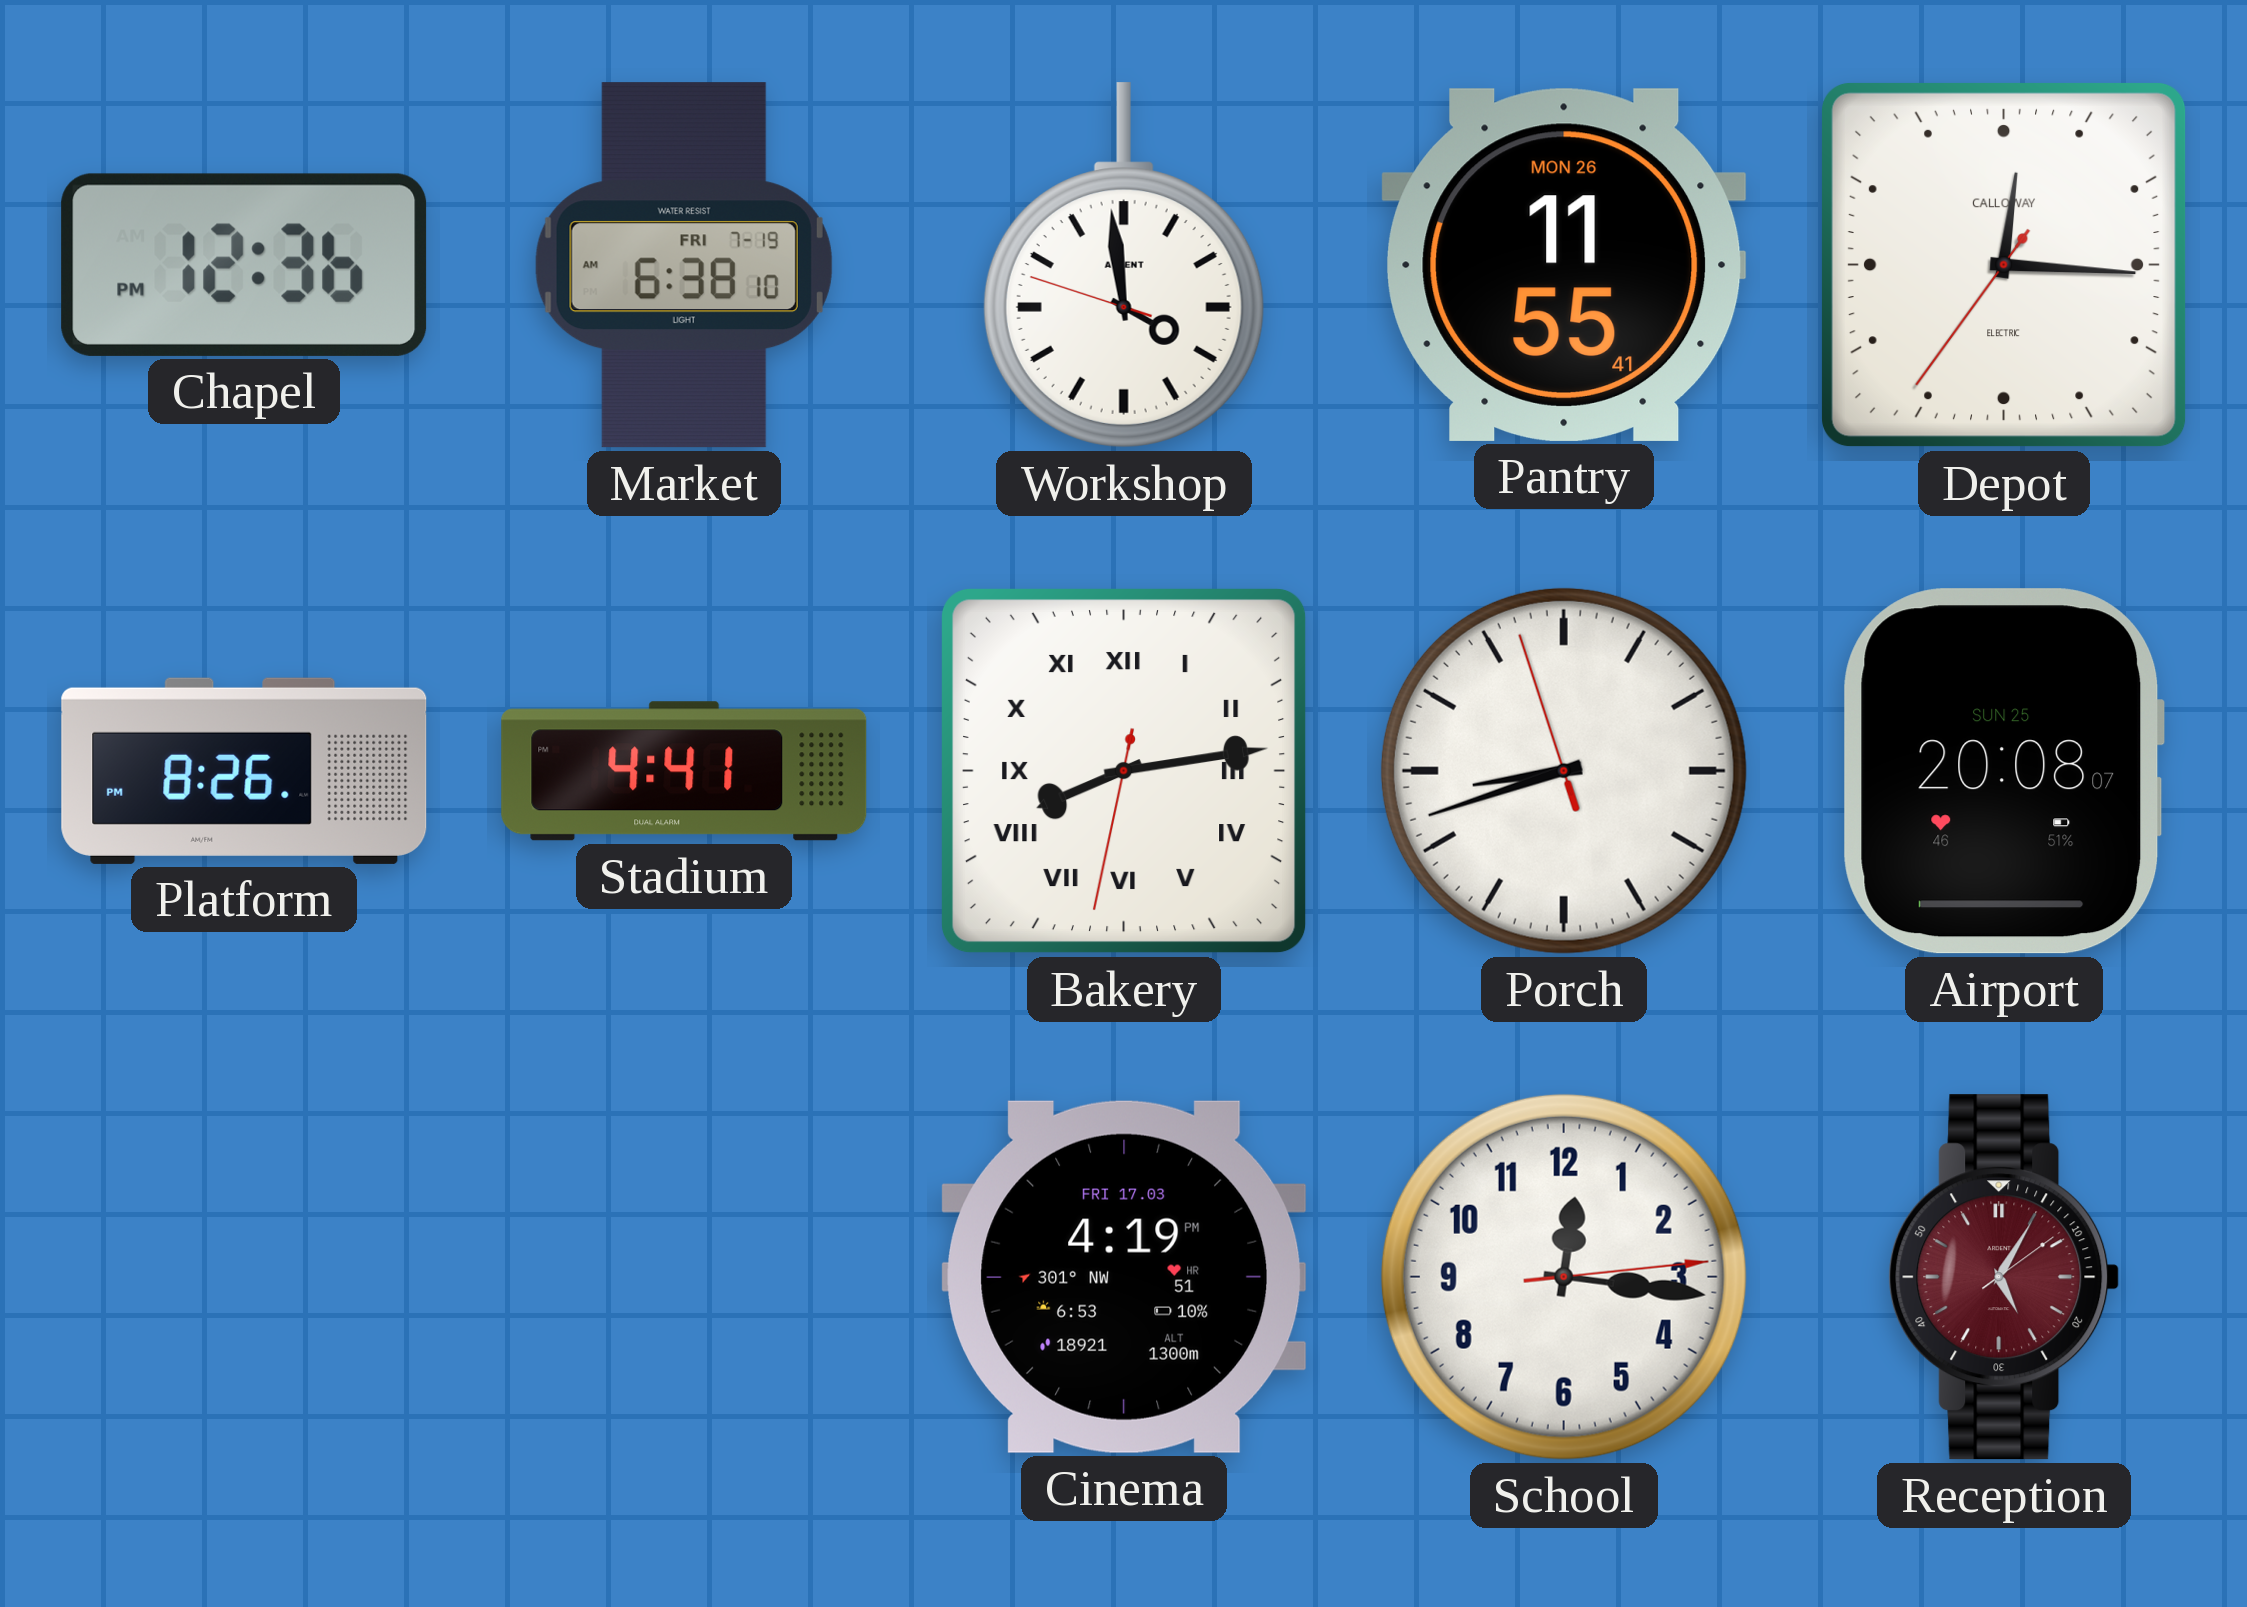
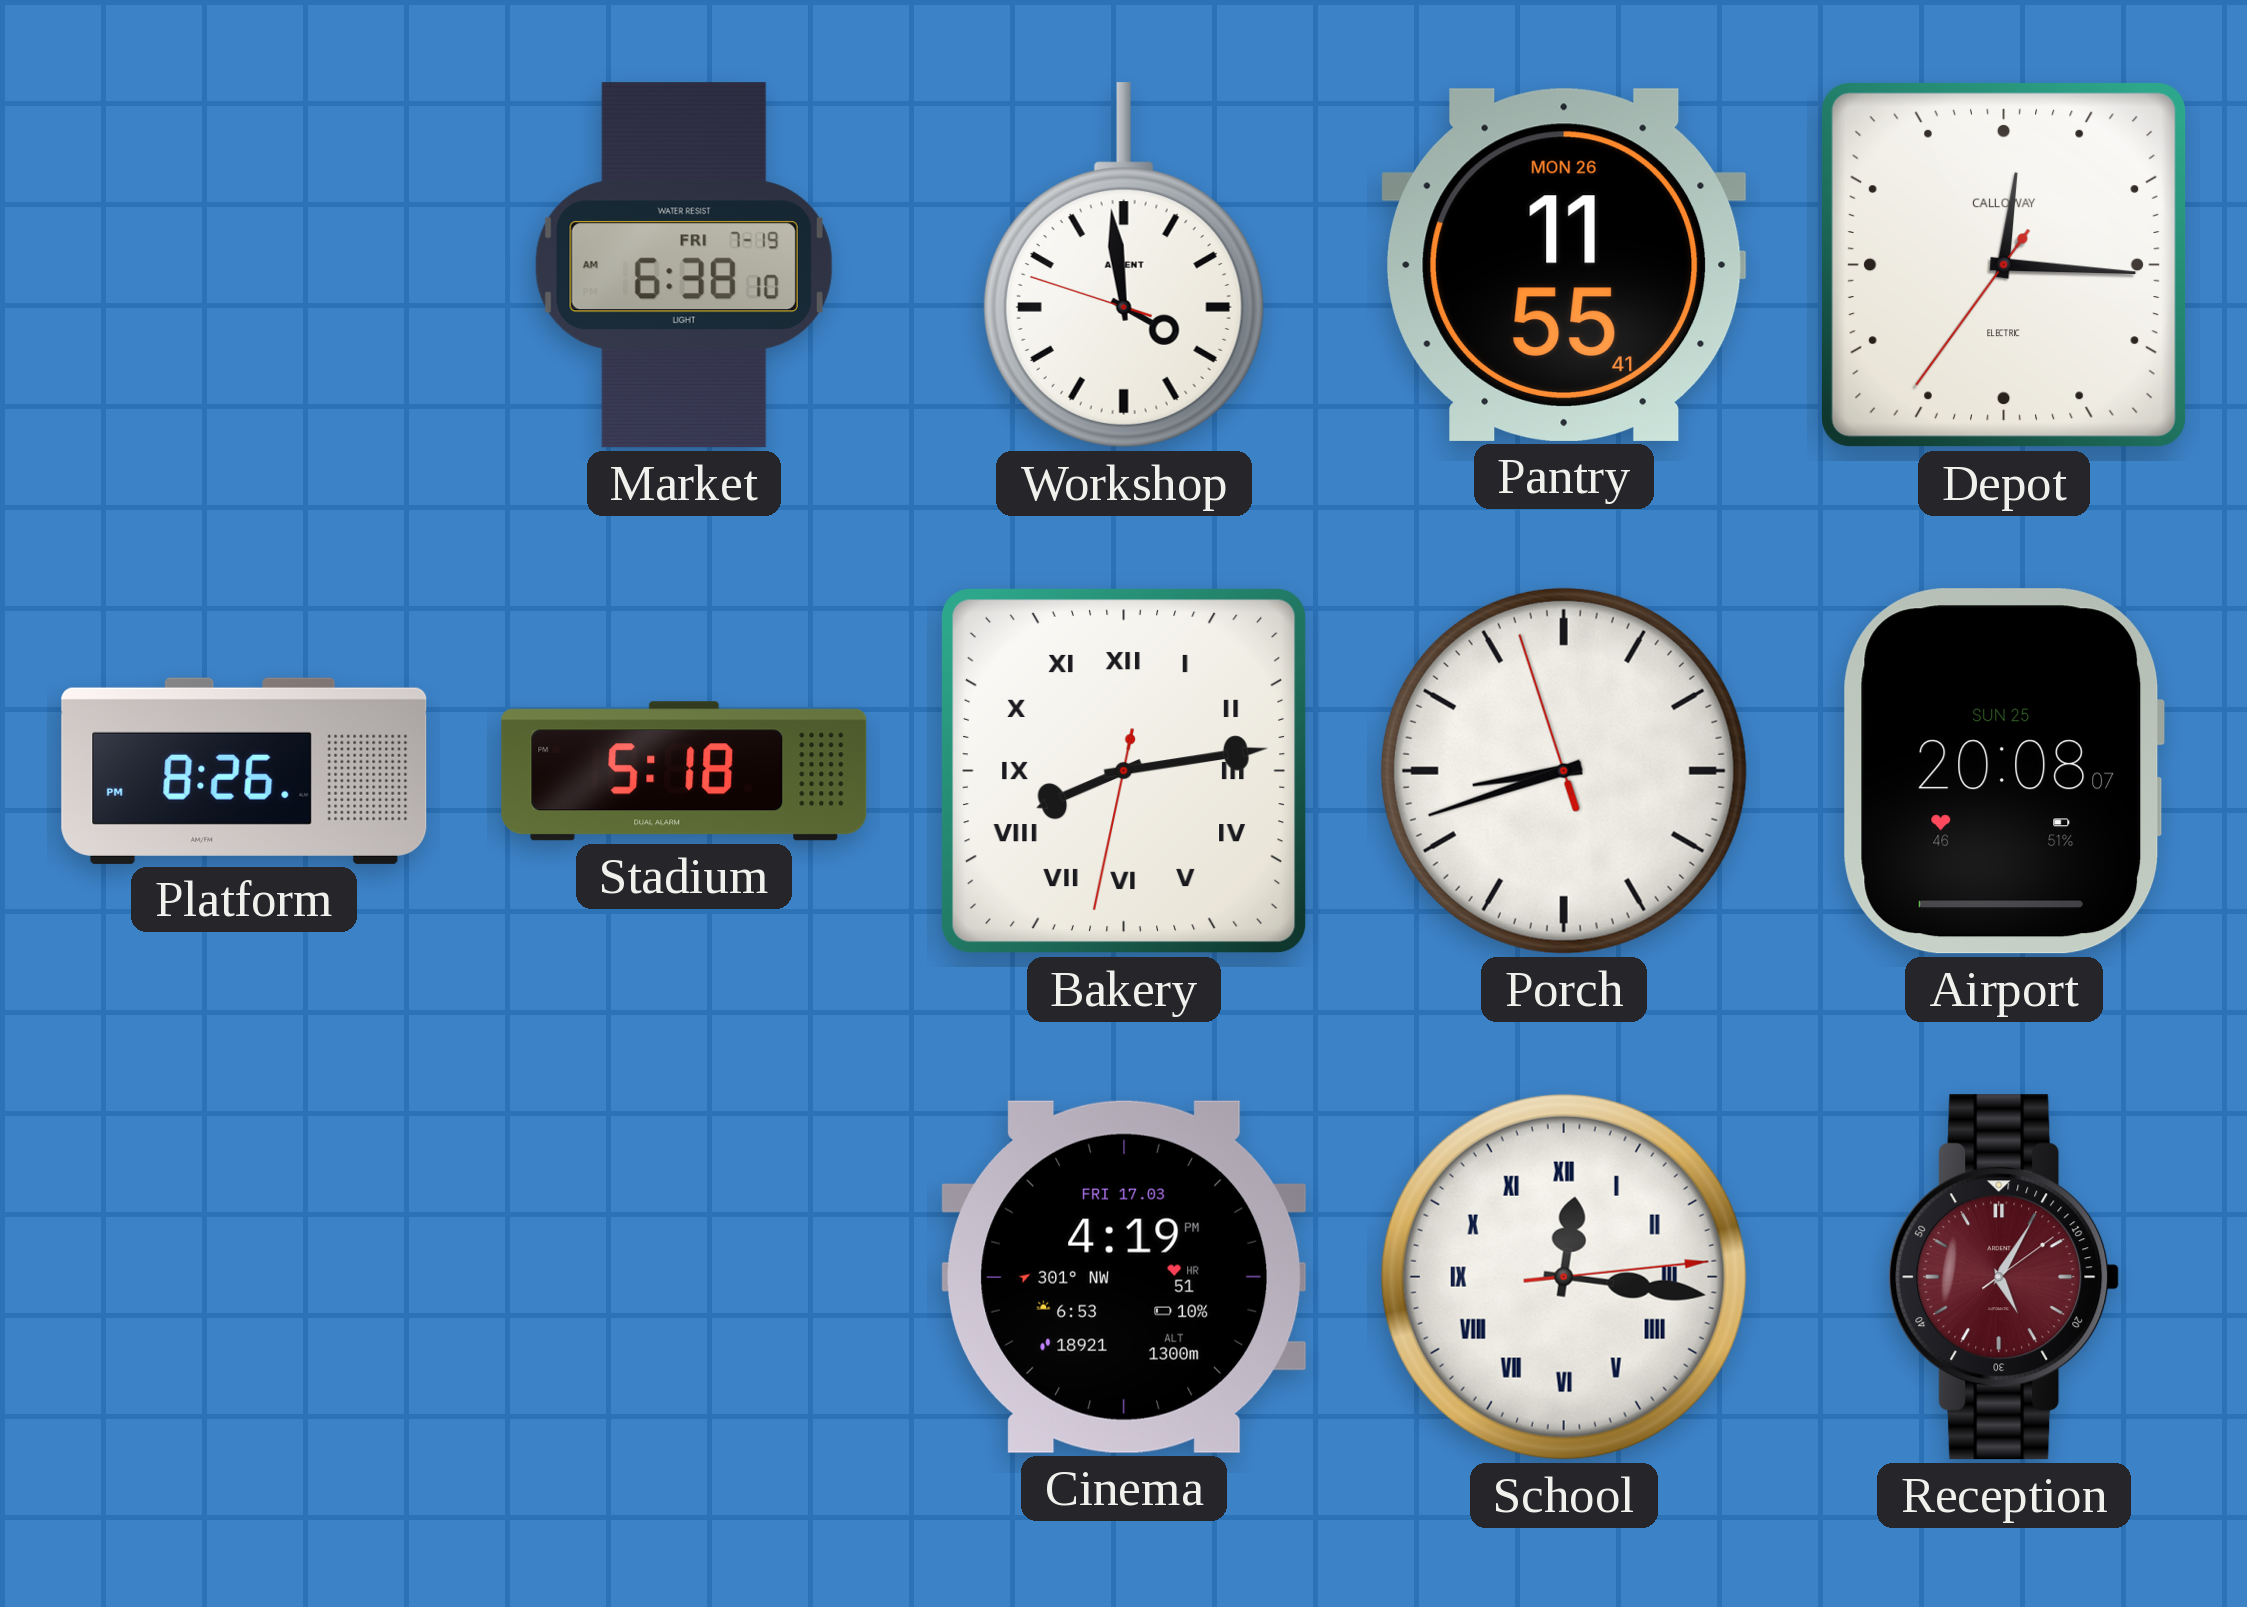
Chapel: 12:36 -> none
Stadium: 4:41 -> 5:18
School numerals: Arabic -> Roman
